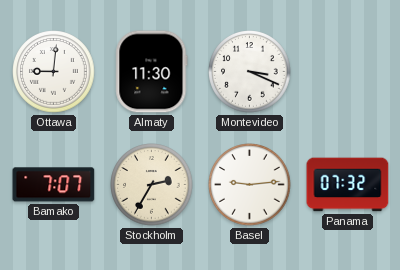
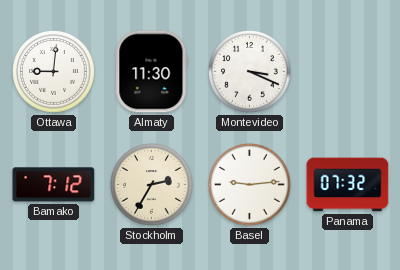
Bamako: 7:07 -> 7:12
